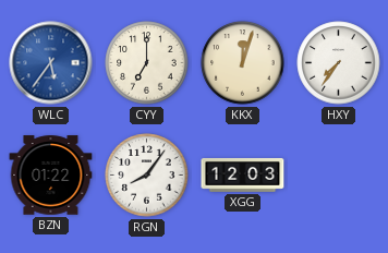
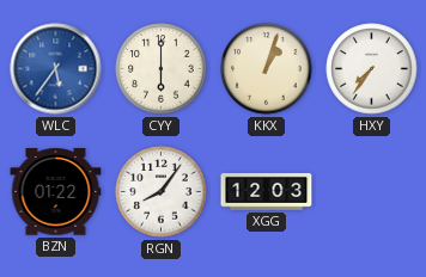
CYY: 7:00 -> 6:00
KKX: 12:03 -> 1:03
